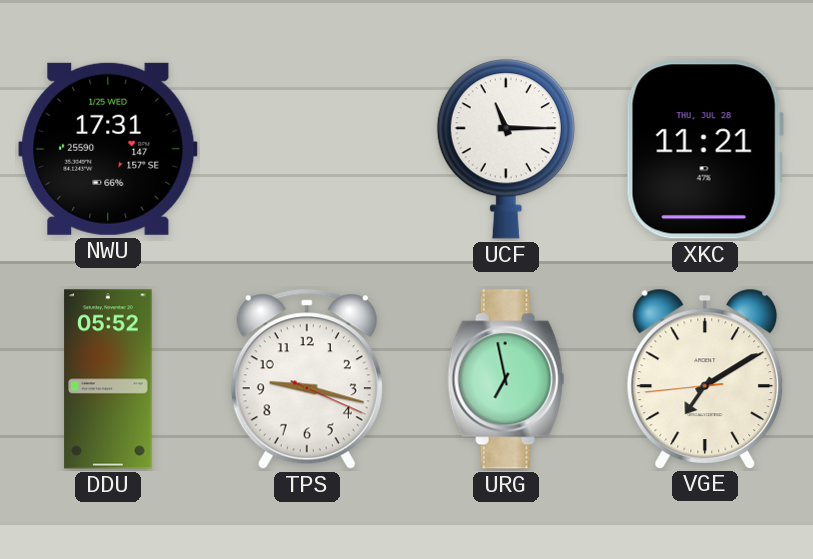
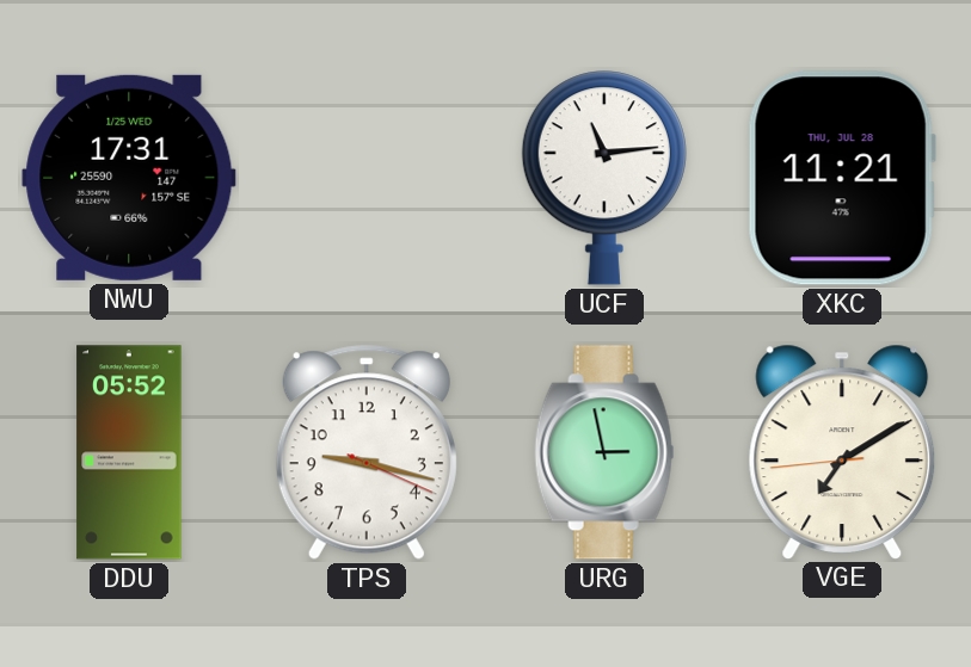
UCF: 11:15 -> 11:14
URG: 6:58 -> 2:58
